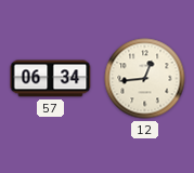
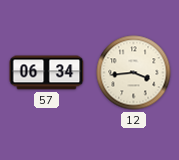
12: 12:44 -> 3:44
